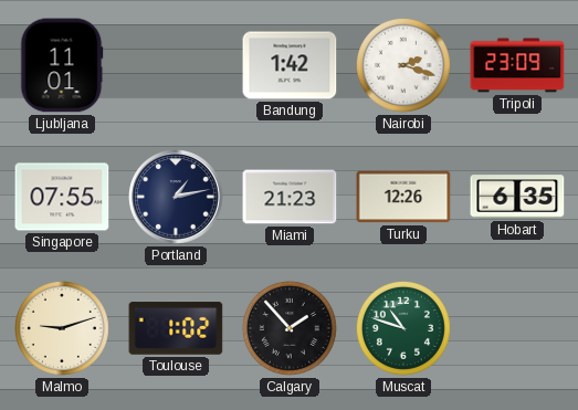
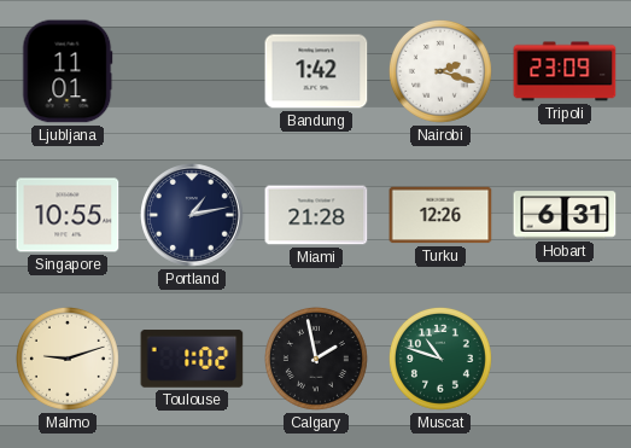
Singapore: 07:55 -> 10:55
Miami: 21:23 -> 21:28
Hobart: 6:35 -> 6:31
Calgary: 1:53 -> 1:58
